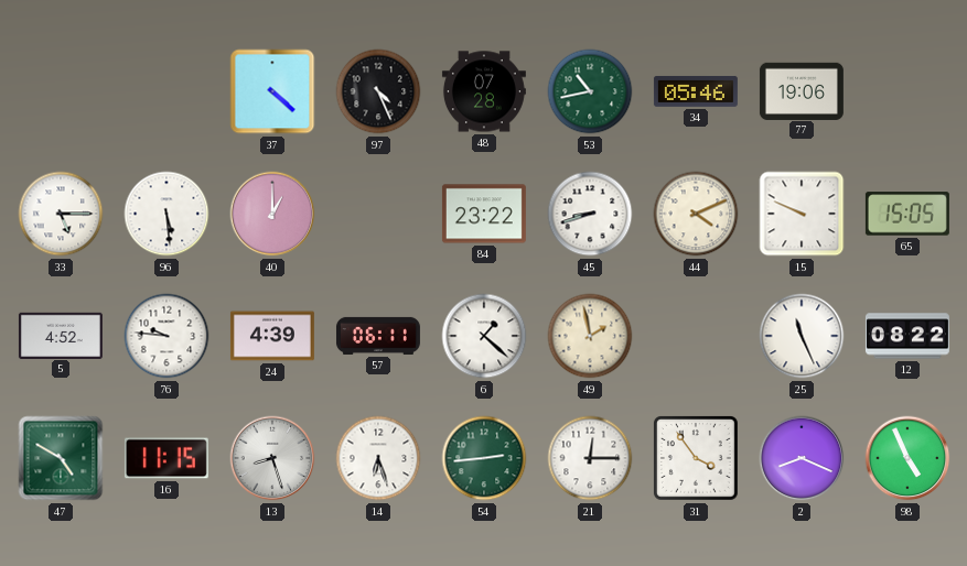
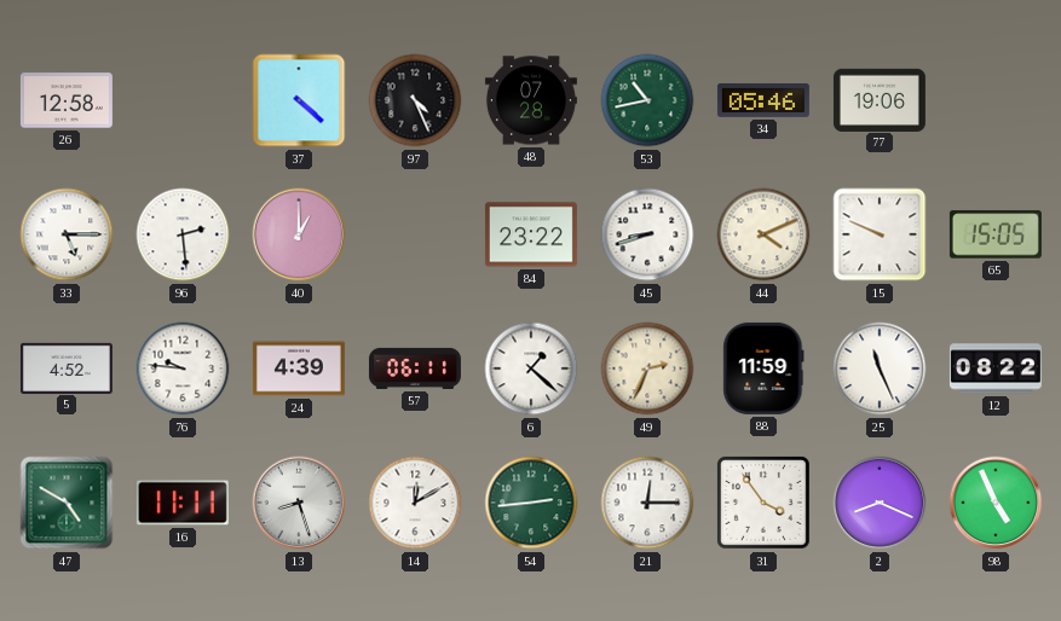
26: none -> 12:58
96: 5:29 -> 2:29
49: 1:58 -> 2:34
88: none -> 11:59
16: 11:15 -> 11:11
14: 6:27 -> 12:10
